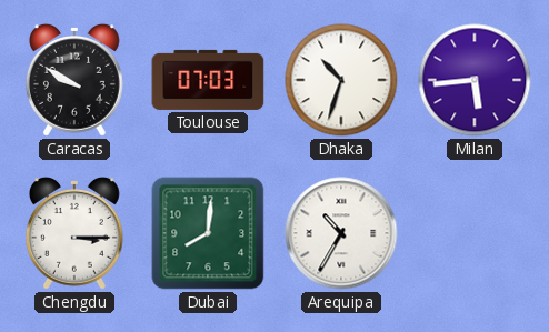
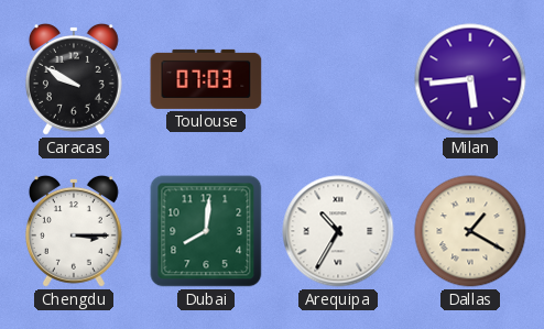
Dhaka: 10:33 -> none
Dallas: none -> 1:20
